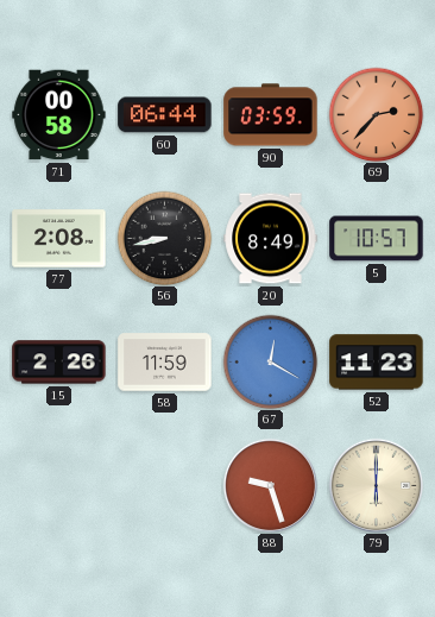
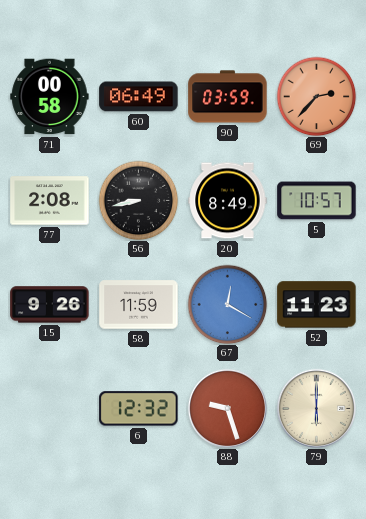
60: 06:44 -> 06:49
15: 2:26 -> 9:26
6: none -> 12:32
